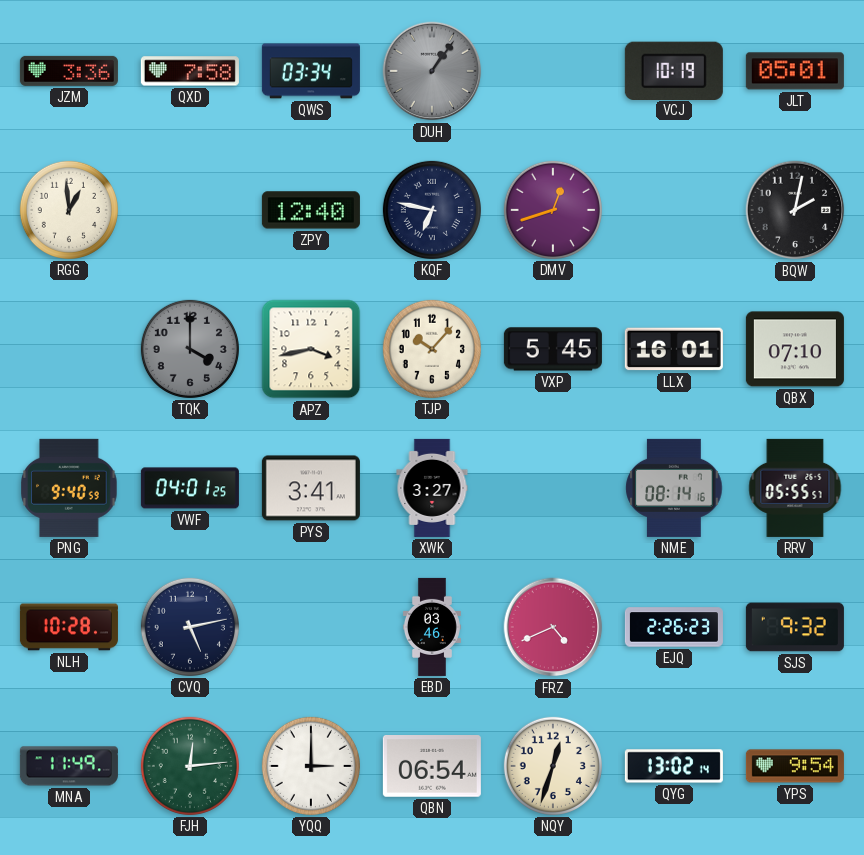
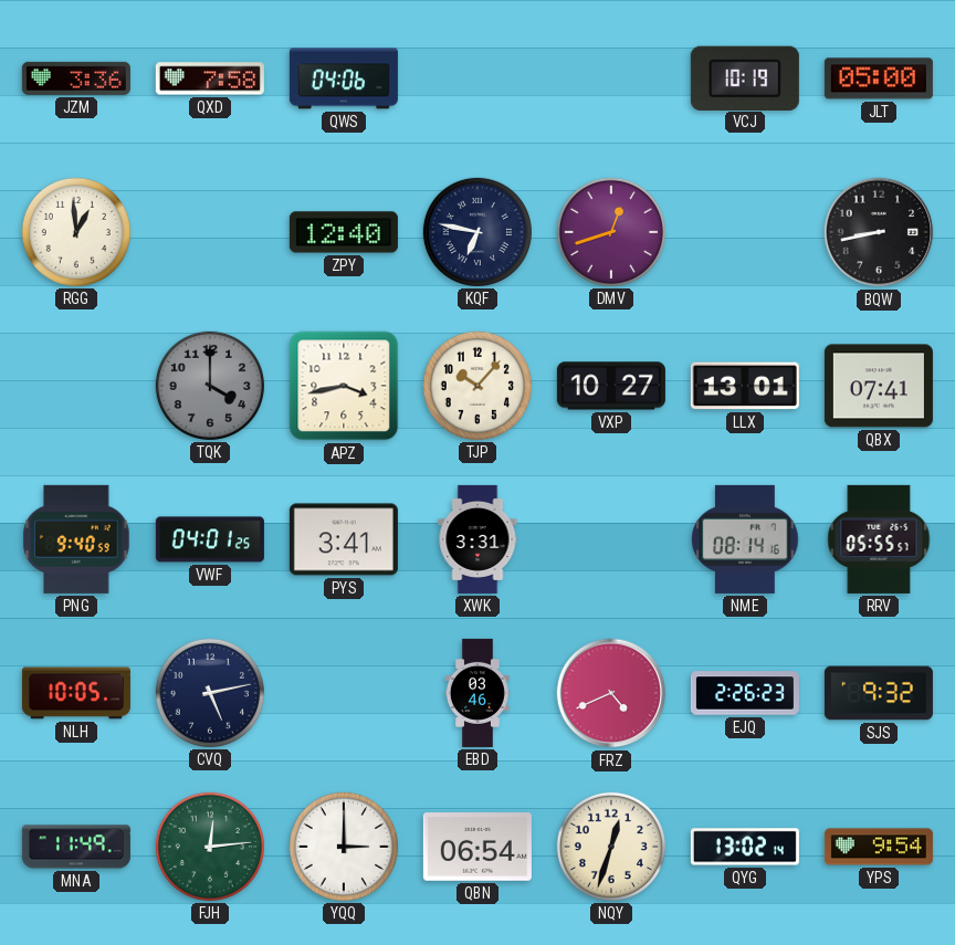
QWS: 03:34 -> 04:06
DUH: 1:06 -> none
JLT: 05:01 -> 05:00
BQW: 2:02 -> 8:43
VXP: 5:45 -> 10:27
LLX: 16:01 -> 13:01
QBX: 07:10 -> 07:41
XWK: 3:27 -> 3:31
NLH: 10:28 -> 10:05
